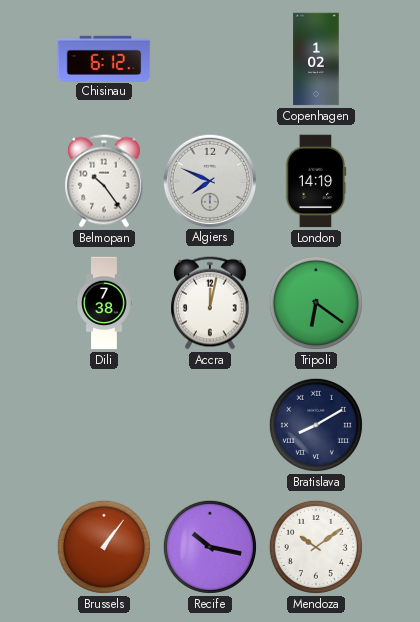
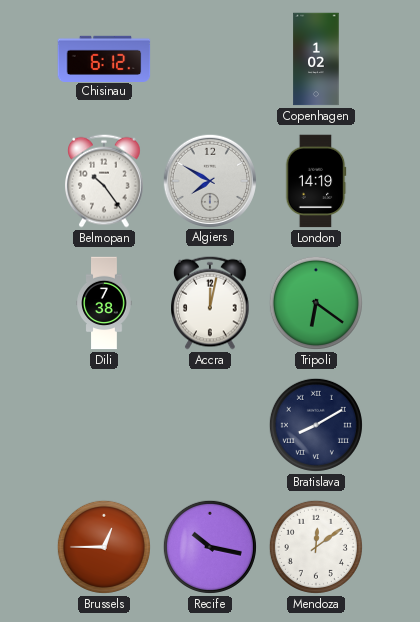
Algiers: 7:49 -> 7:50
Brussels: 1:06 -> 12:45
Mendoza: 10:09 -> 12:09
